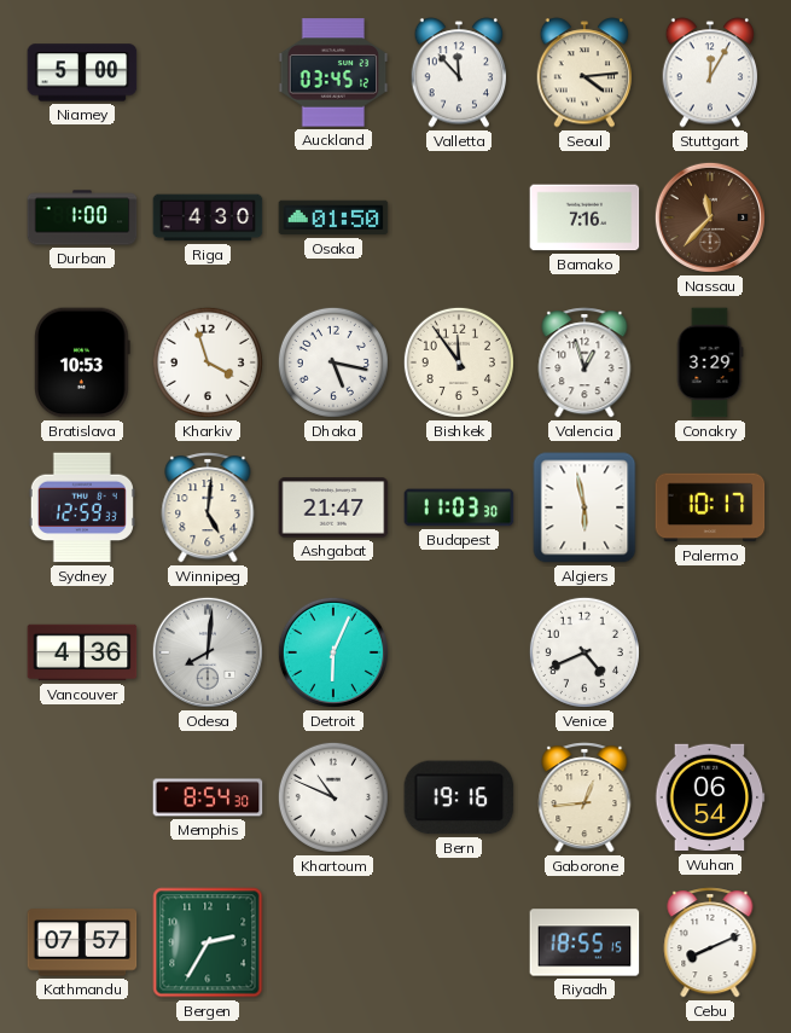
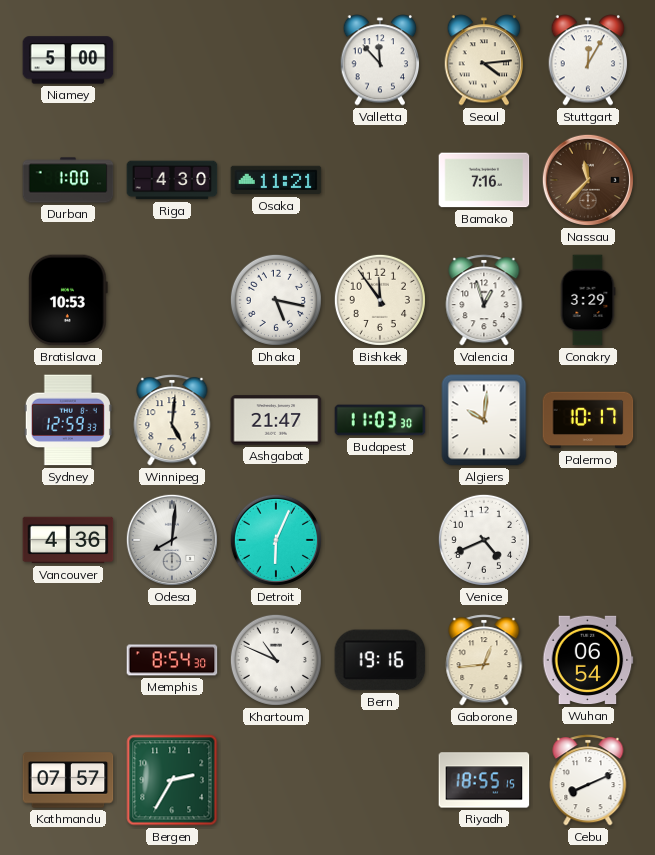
Auckland: 03:45 -> none
Osaka: 01:50 -> 11:21
Kharkiv: 3:57 -> none
Algiers: 5:58 -> 10:01
